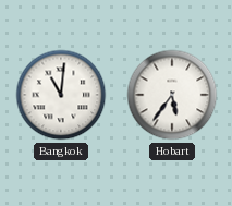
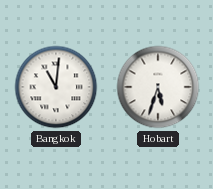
Hobart: 5:36 -> 5:33
